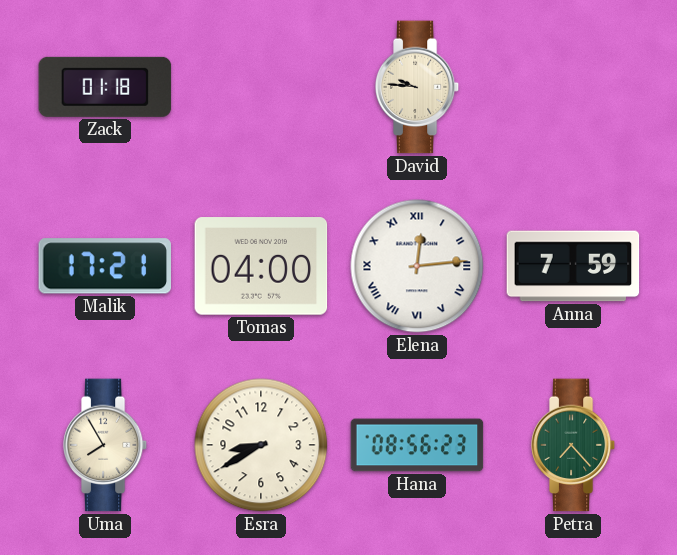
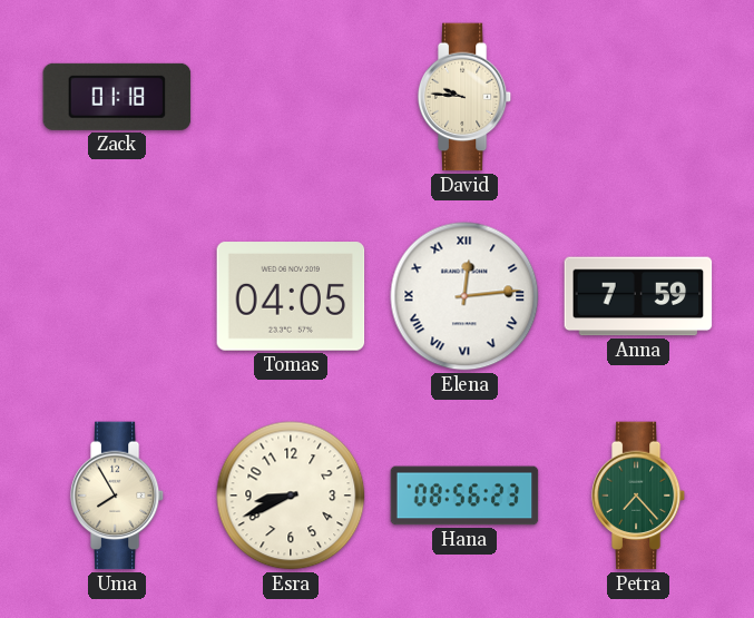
Malik: 17:21 -> none
Tomas: 04:00 -> 04:05
Esra: 8:40 -> 8:41
